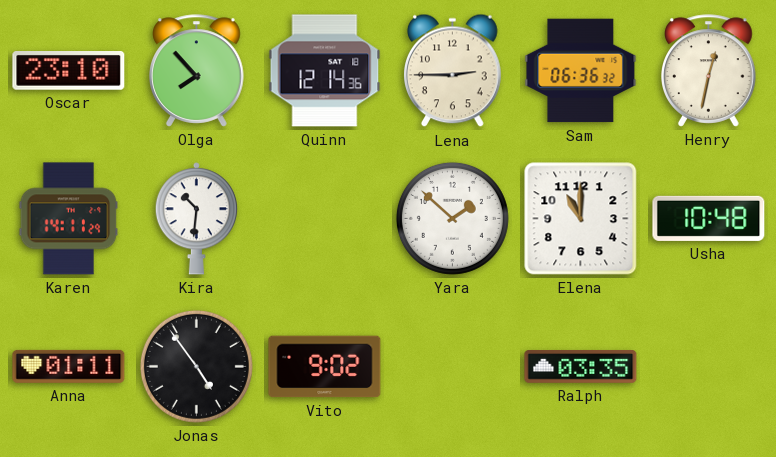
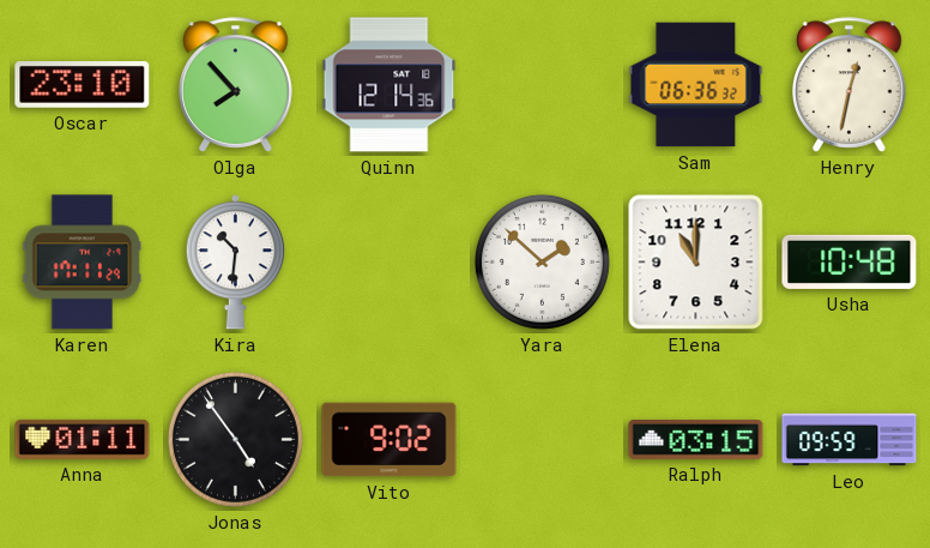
Lena: 2:45 -> none
Karen: 14:11 -> 17:11
Ralph: 03:35 -> 03:15
Leo: none -> 09:59
